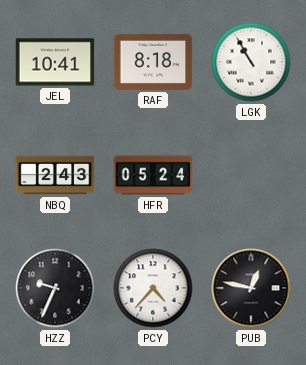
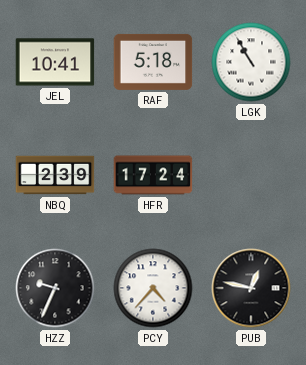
RAF: 8:18 -> 5:18
NBQ: 2:43 -> 2:39
HFR: 05:24 -> 17:24
